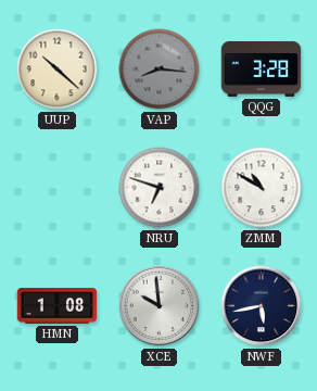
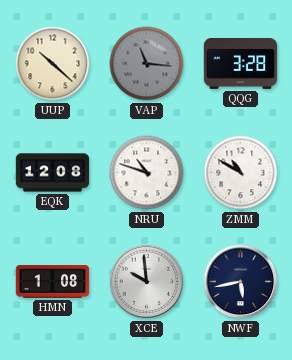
VAP: 8:16 -> 11:16
EQK: none -> 12:08
NRU: 6:48 -> 10:48
